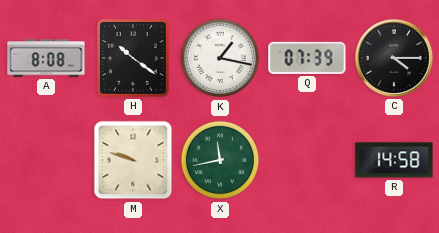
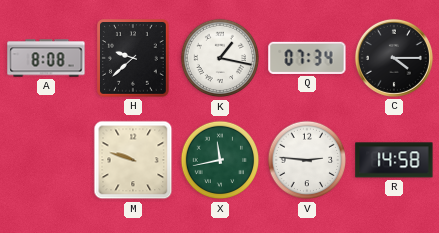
H: 10:21 -> 9:38
Q: 07:39 -> 07:34
V: none -> 2:46
